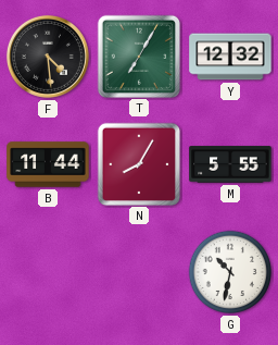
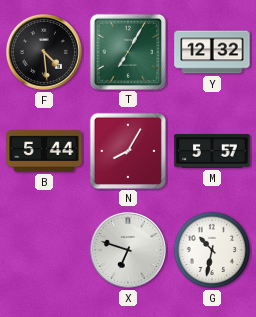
B: 11:44 -> 5:44
M: 5:55 -> 5:57
X: none -> 6:48
